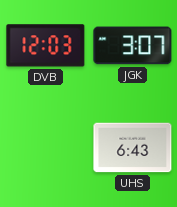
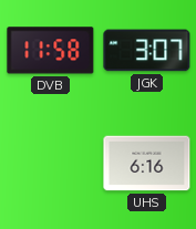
DVB: 12:03 -> 11:58
UHS: 6:43 -> 6:16
